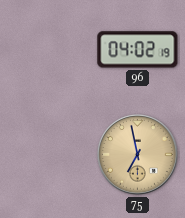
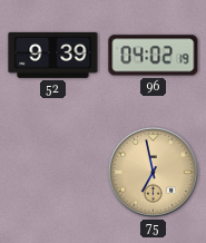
52: none -> 9:39
